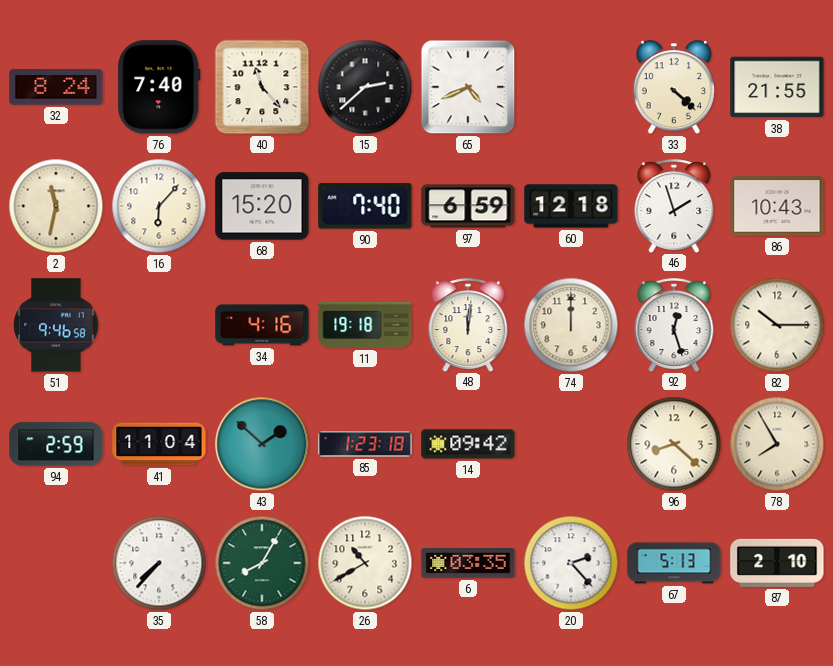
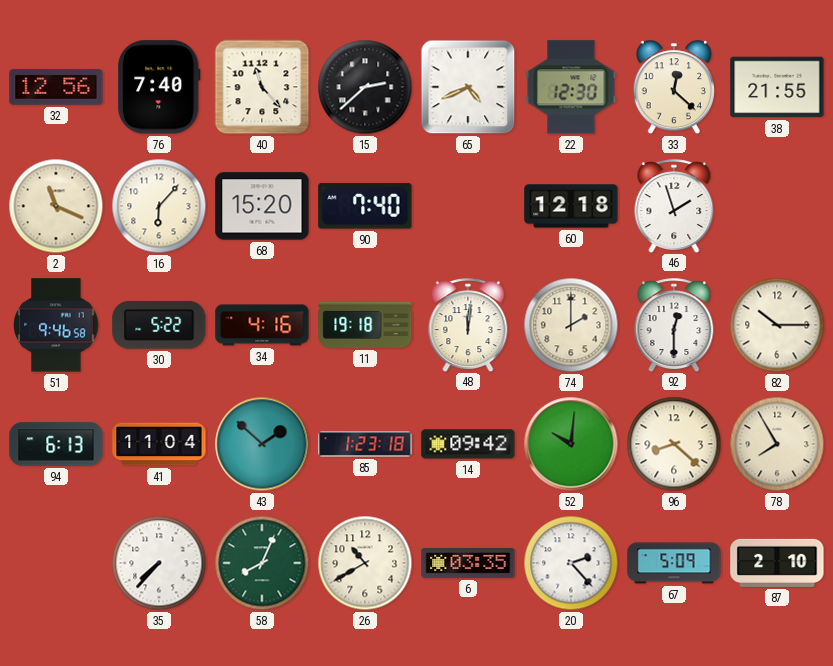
32: 8:24 -> 12:56
22: none -> 12:30
33: 4:22 -> 12:22
2: 11:32 -> 11:19
97: 6:59 -> none
86: 10:43 -> none
30: none -> 5:22
74: 12:00 -> 2:00
92: 12:27 -> 12:30
94: 2:59 -> 6:13
52: none -> 10:01
58: 8:05 -> 8:04
67: 5:13 -> 5:09
